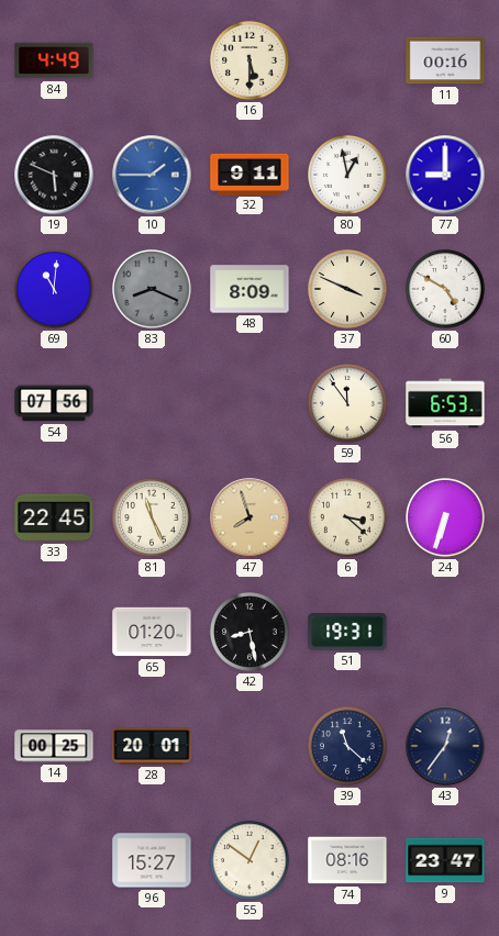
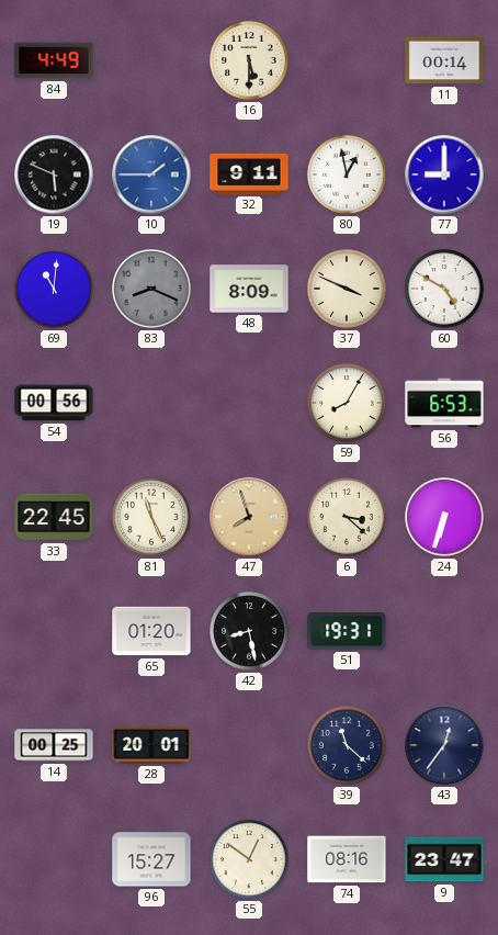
11: 00:16 -> 00:14
54: 07:56 -> 00:56
59: 11:54 -> 8:05
